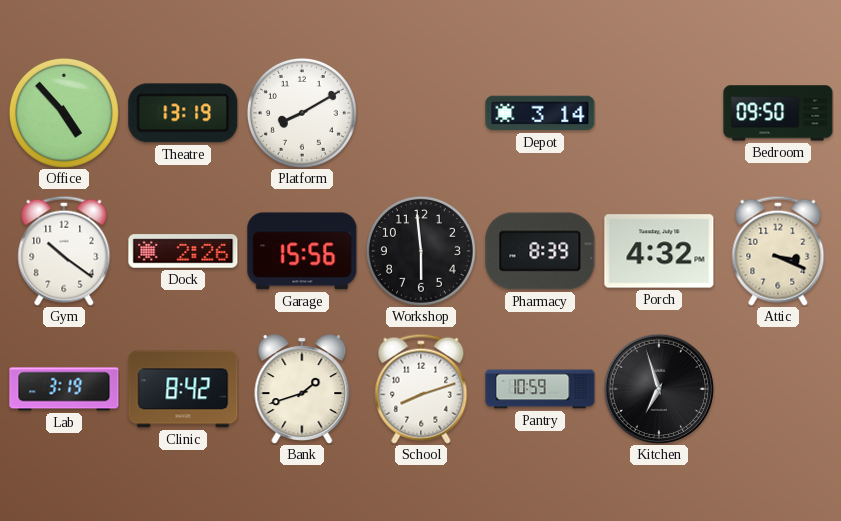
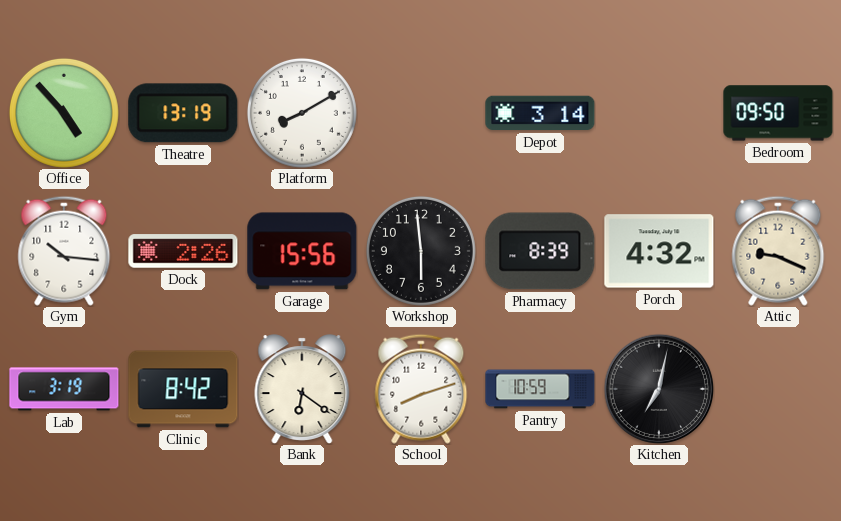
Gym: 10:21 -> 10:16
Attic: 3:19 -> 9:19
Bank: 1:42 -> 6:21
Kitchen: 6:57 -> 7:02
